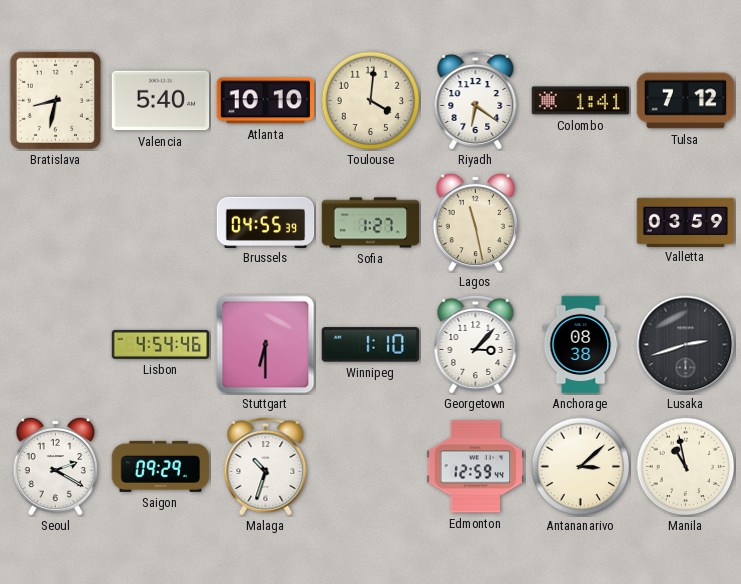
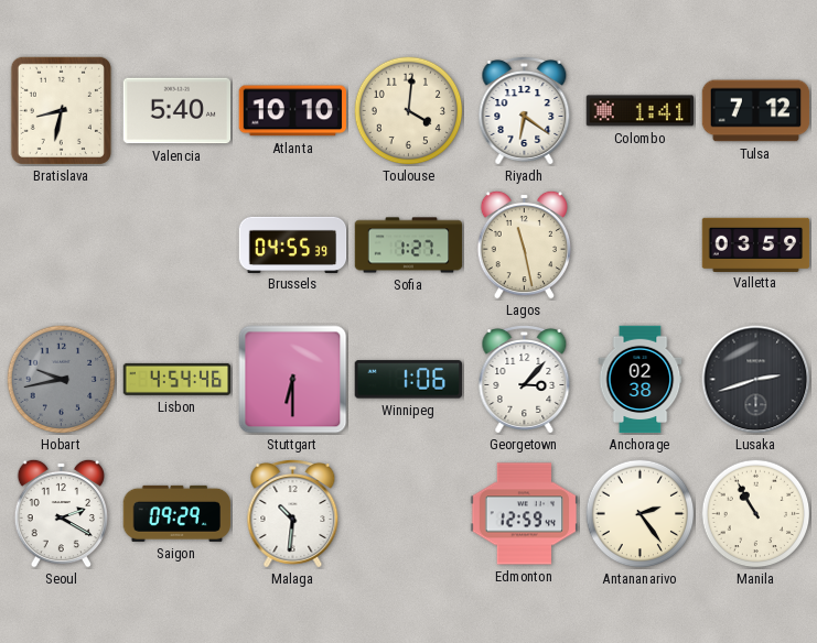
Hobart: none -> 9:43
Winnipeg: 1:10 -> 1:06
Anchorage: 08:38 -> 02:38
Malaga: 10:33 -> 10:31
Antananarivo: 3:08 -> 2:24
Manila: 10:58 -> 10:55
